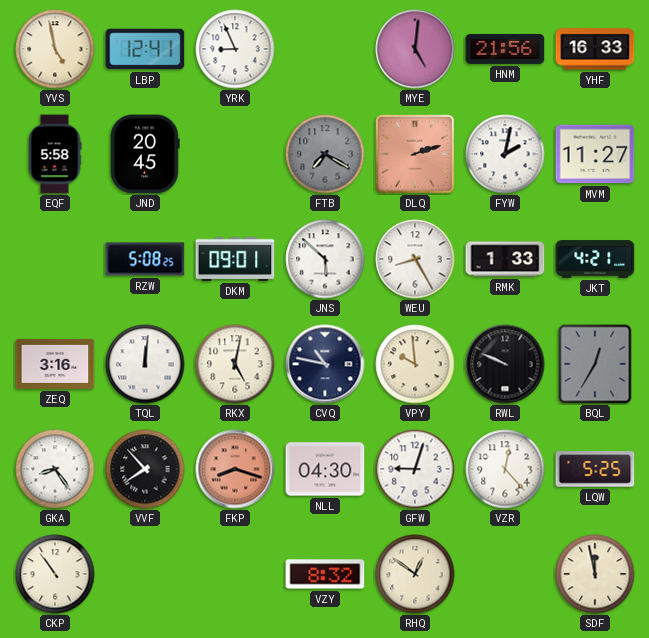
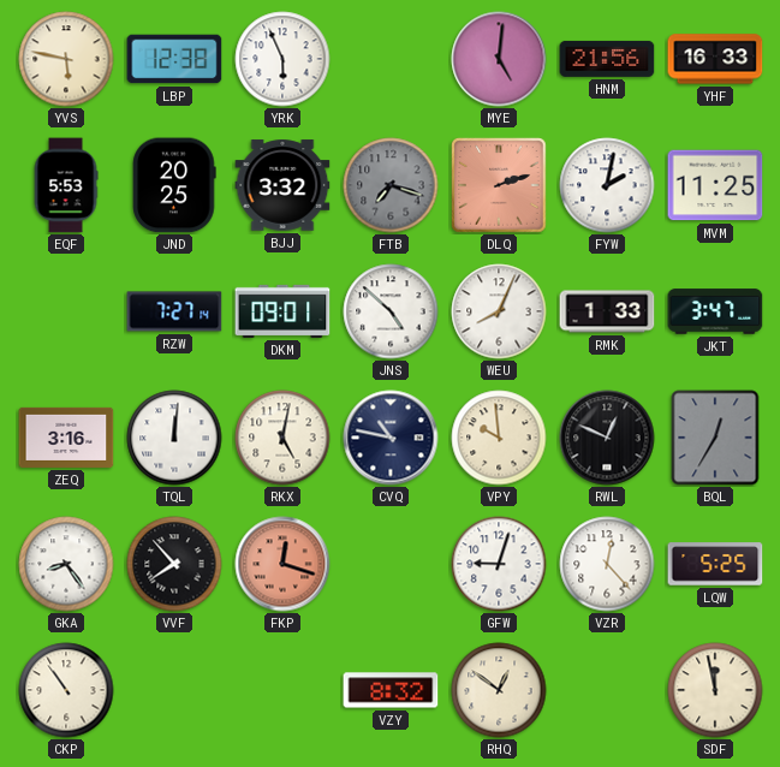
YVS: 4:58 -> 5:47
LBP: 12:41 -> 12:38
YRK: 8:56 -> 5:56
EQF: 5:58 -> 5:53
JND: 20:45 -> 20:25
BJJ: none -> 3:32
FTB: 7:20 -> 7:18
MVM: 11:27 -> 11:25
RZW: 5:08 -> 7:27
JNS: 5:52 -> 4:52
WEU: 8:25 -> 8:04
JKT: 4:21 -> 3:47
RWL: 9:49 -> 12:49
FKP: 8:18 -> 12:18
NLL: 04:30 -> none
